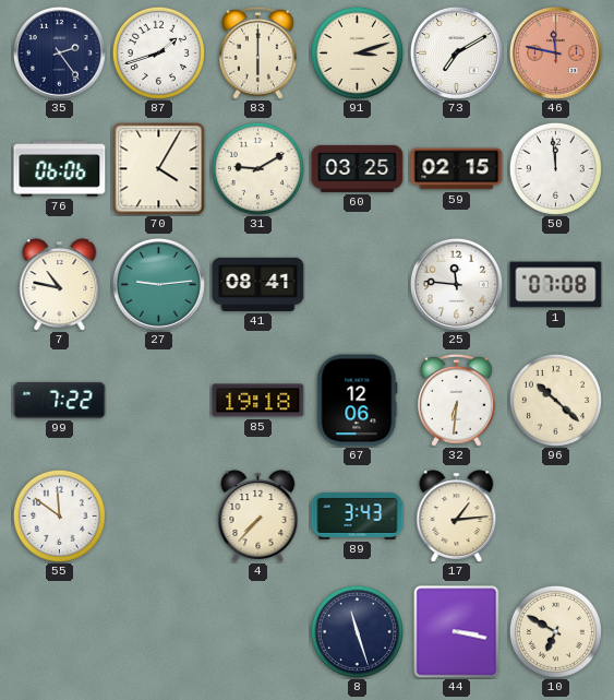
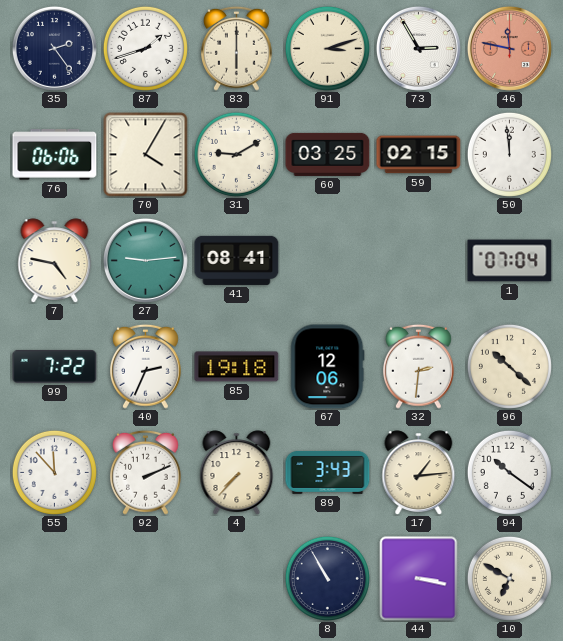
73: 7:10 -> 2:55
7: 10:47 -> 4:47
25: 11:46 -> none
1: 07:08 -> 07:04
40: none -> 2:34
32: 6:31 -> 2:31
55: 11:51 -> 11:53
92: none -> 2:11
94: none -> 10:21
8: 11:27 -> 10:55
